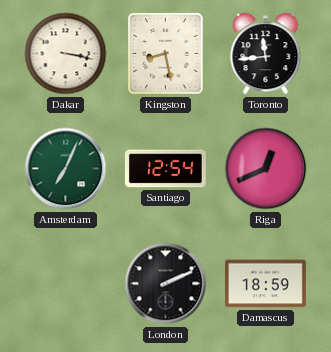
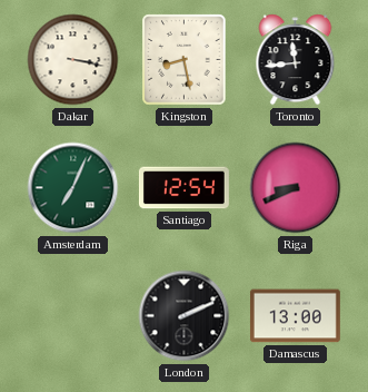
Riga: 12:41 -> 8:41
Damascus: 18:59 -> 13:00
